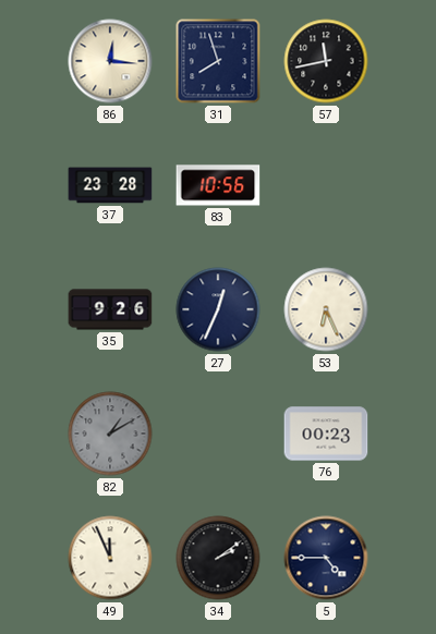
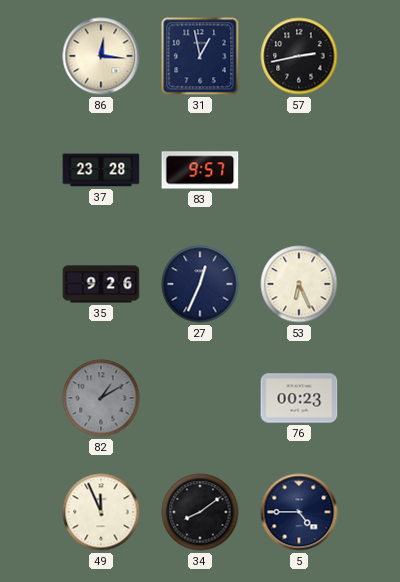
31: 7:57 -> 12:58
57: 11:43 -> 2:43
83: 10:56 -> 9:57
34: 2:09 -> 8:09
